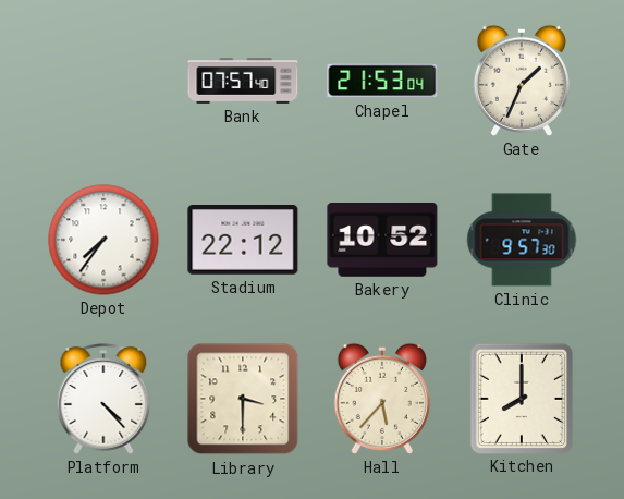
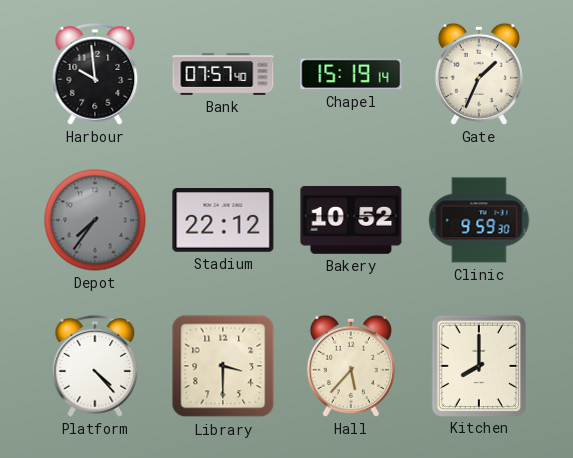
Harbour: none -> 9:59
Chapel: 21:53 -> 15:19
Depot dial: white -> grey
Clinic: 9:57 -> 9:59
